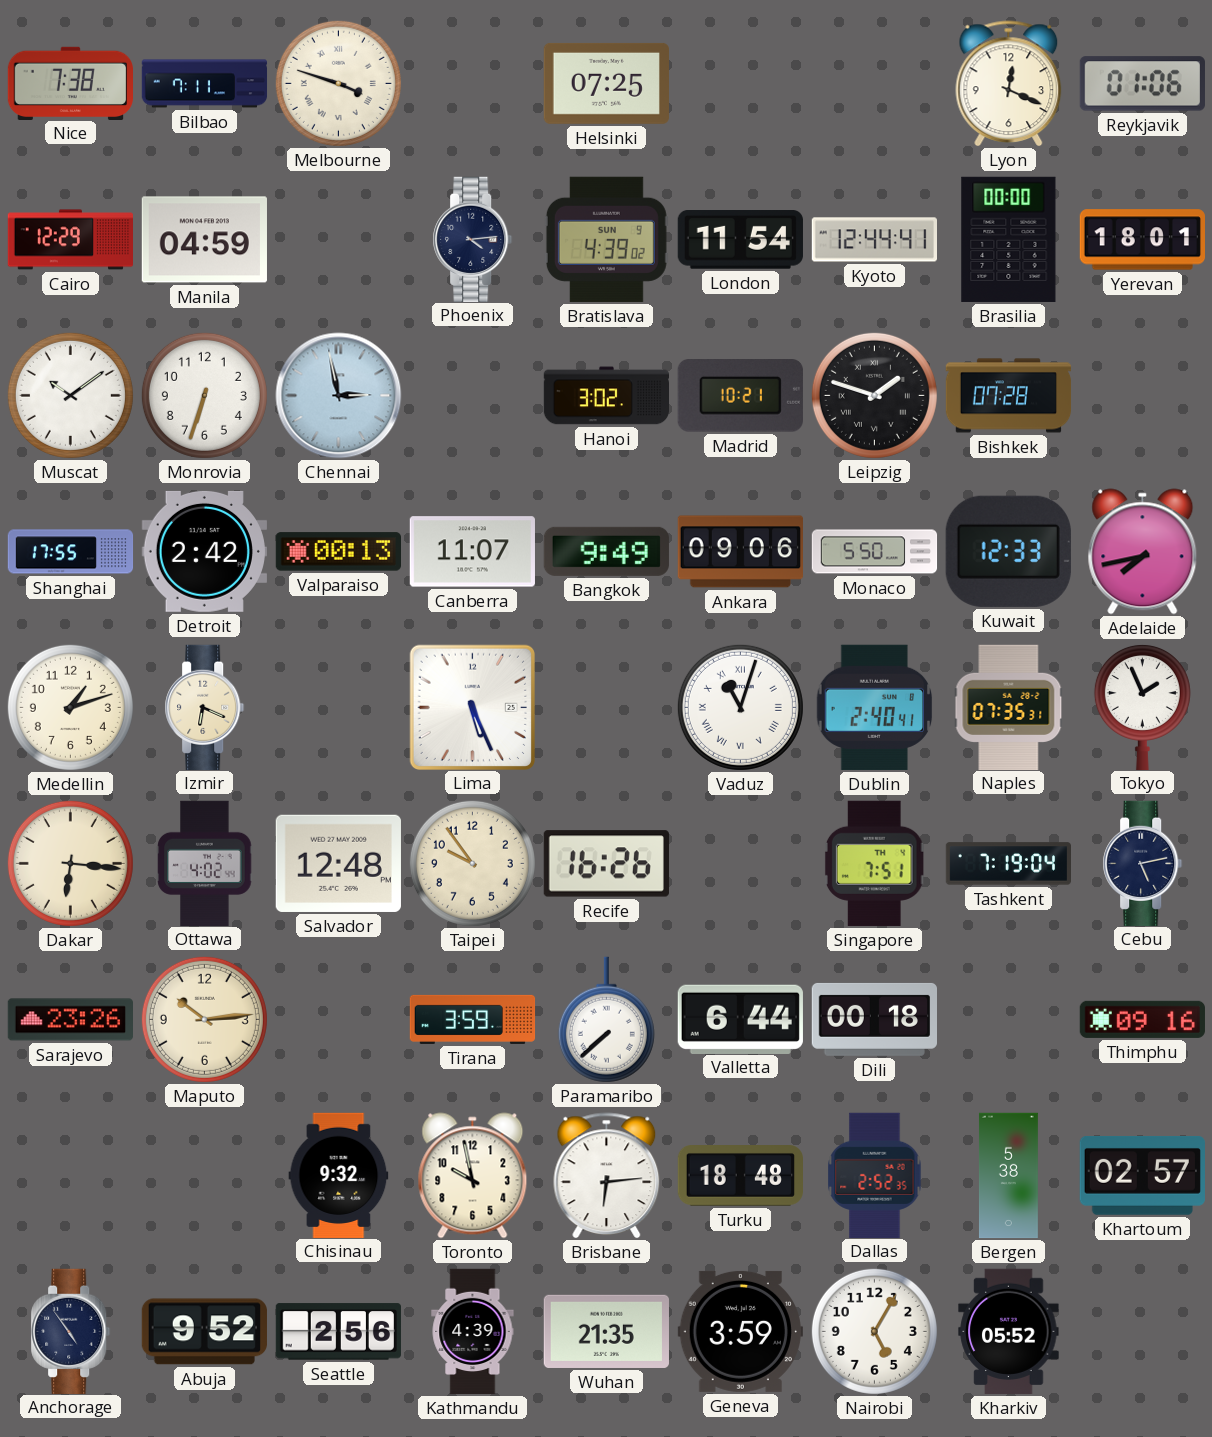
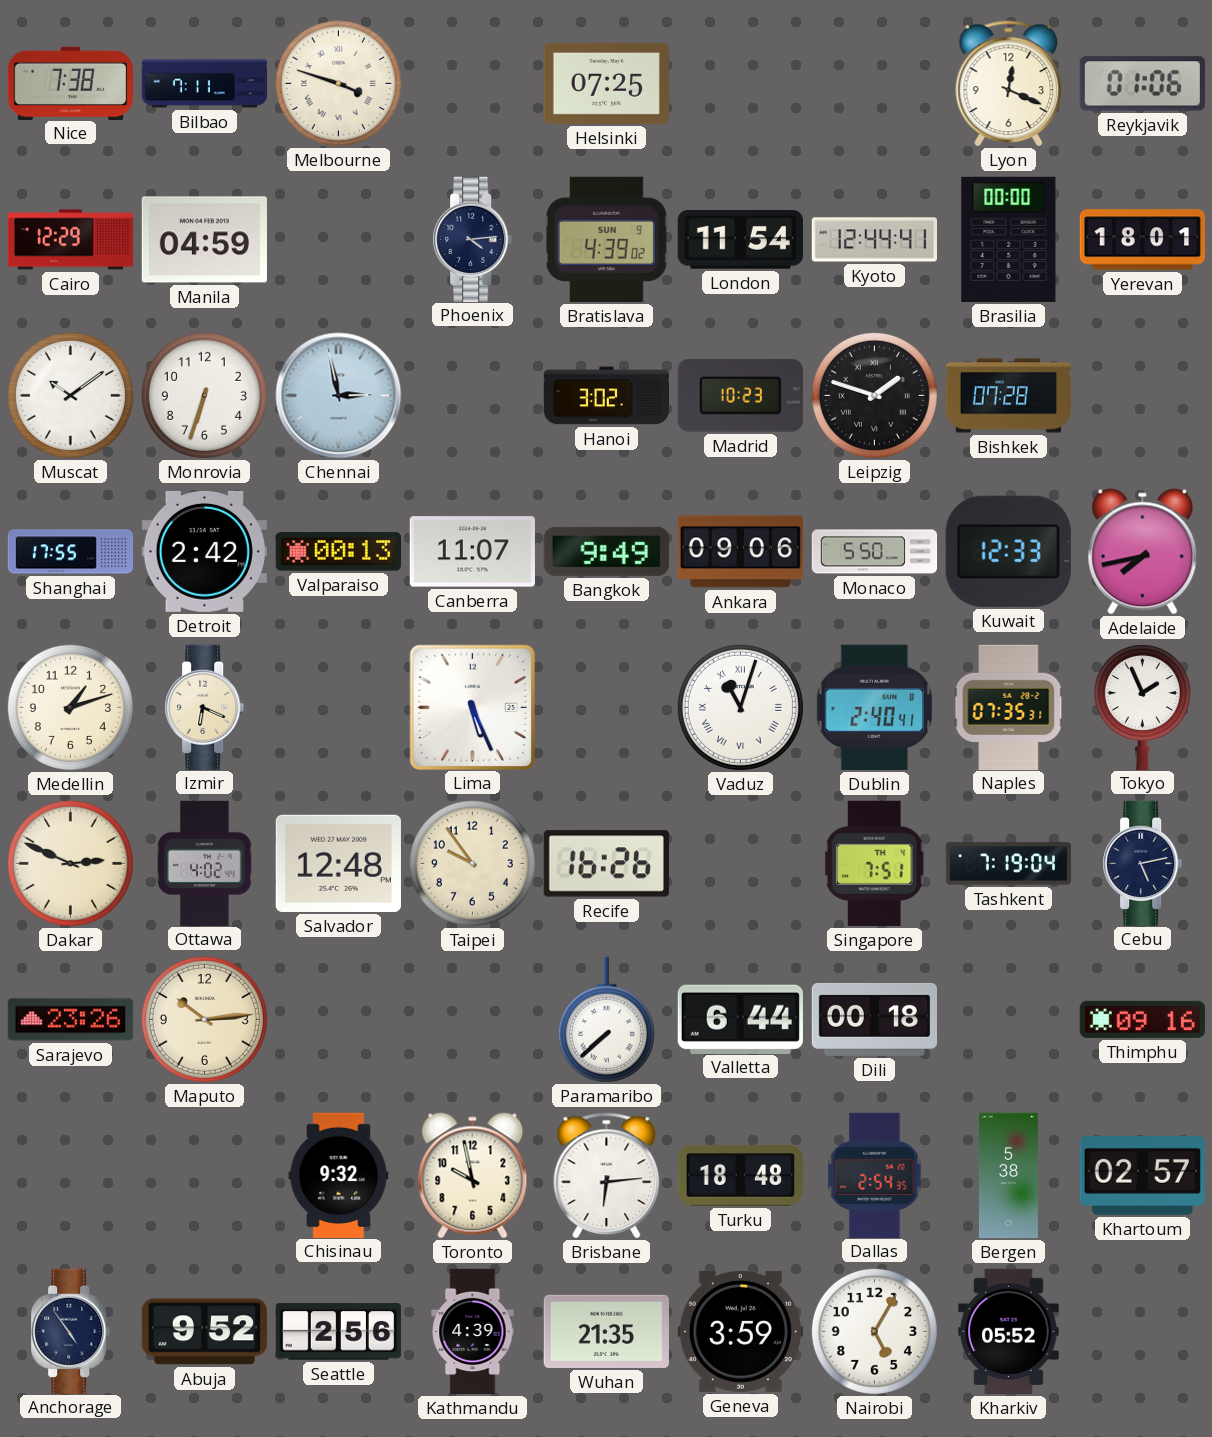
Madrid: 10:21 -> 10:23
Dakar: 6:16 -> 2:49
Tirana: 3:59 -> none
Dallas: 2:52 -> 2:54
